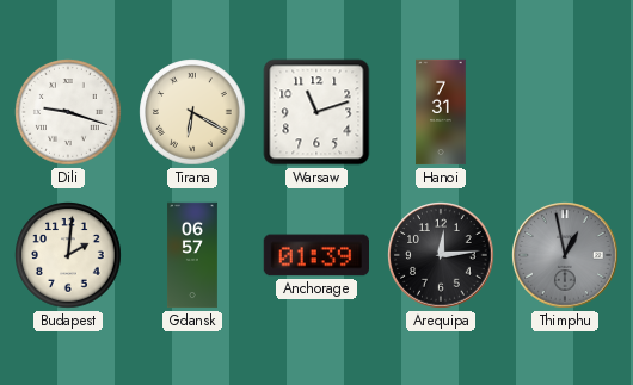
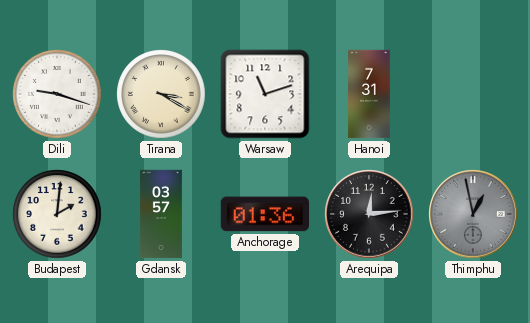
Tirana: 6:20 -> 3:20
Gdansk: 06:57 -> 03:57
Anchorage: 01:39 -> 01:36
